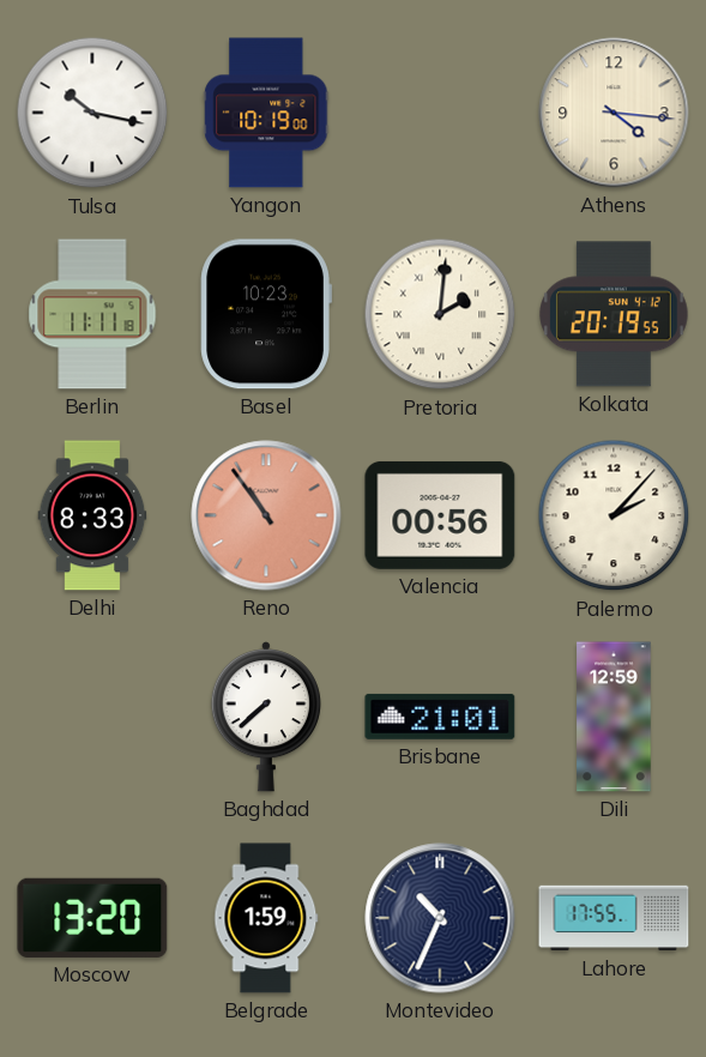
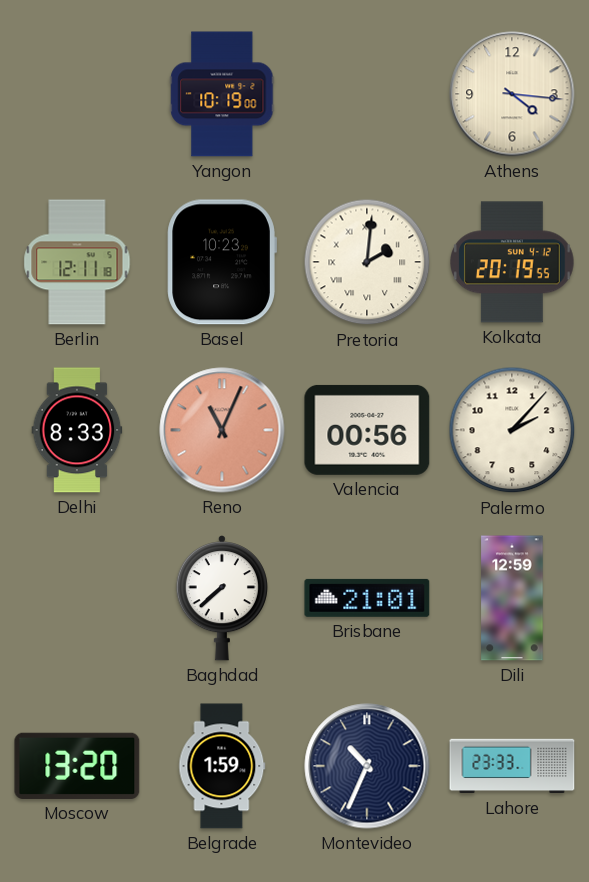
Tulsa: 10:17 -> none
Berlin: 11:11 -> 12:11
Reno: 10:54 -> 11:04
Lahore: 17:55 -> 23:33
